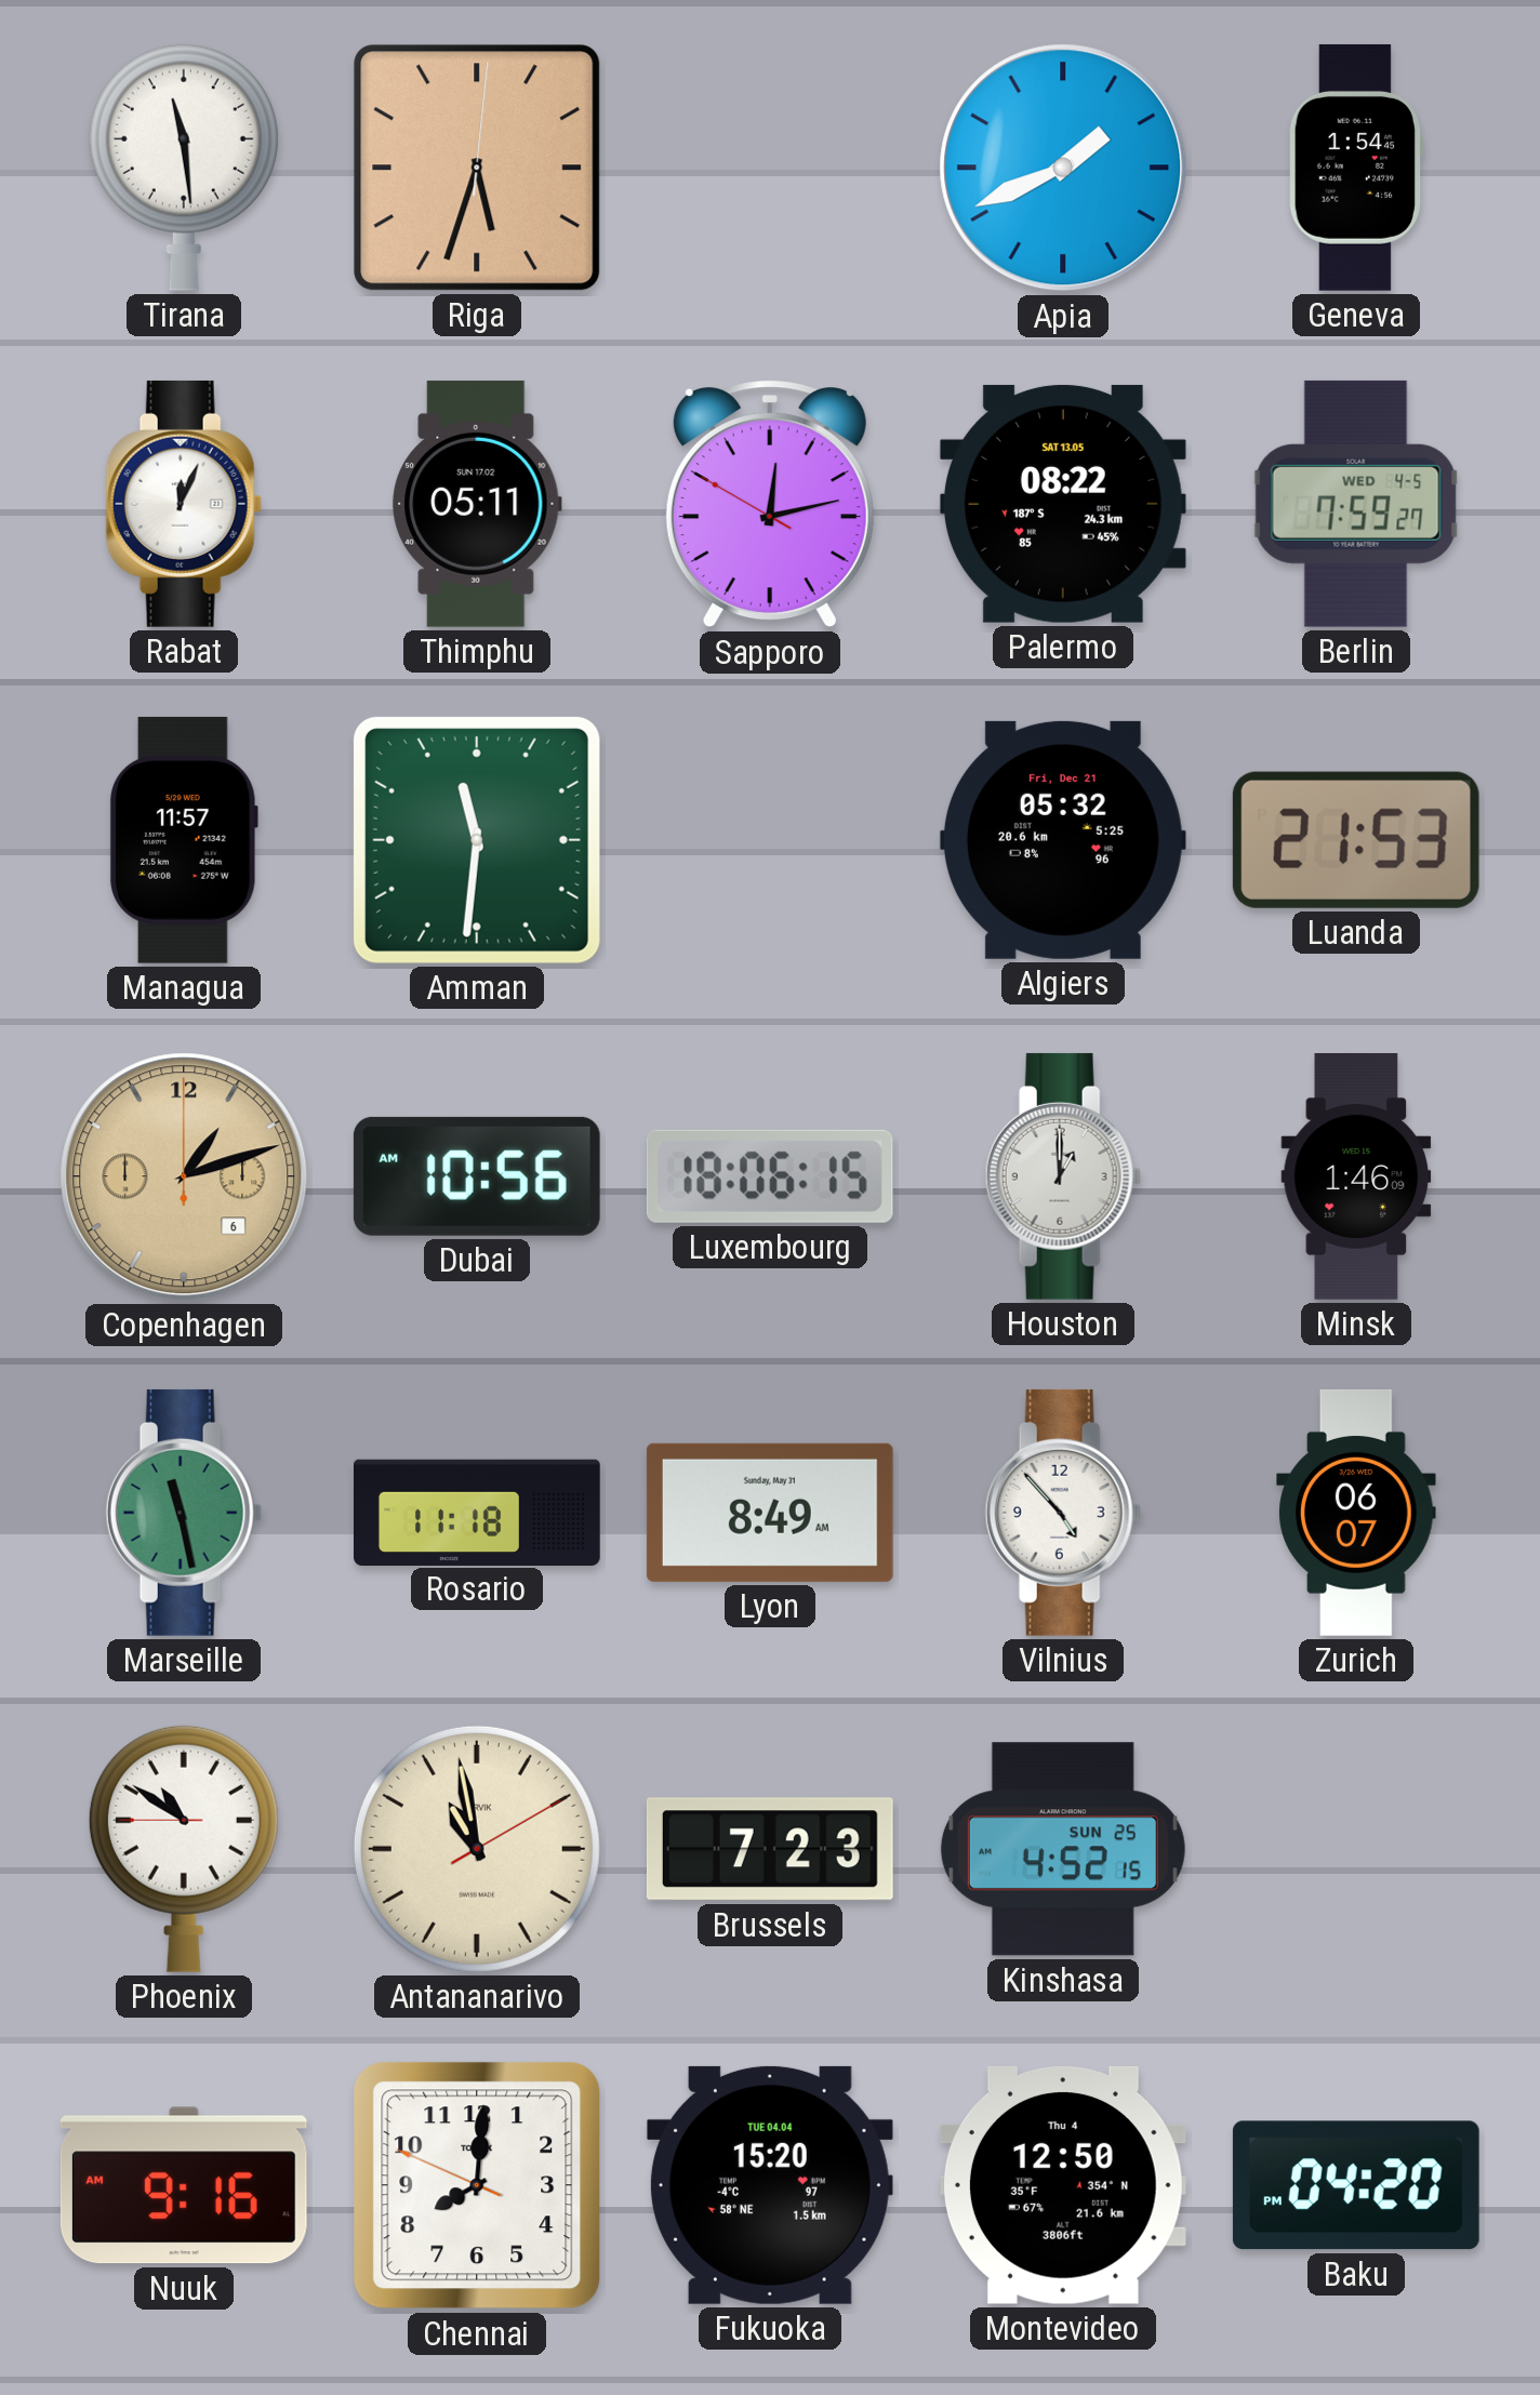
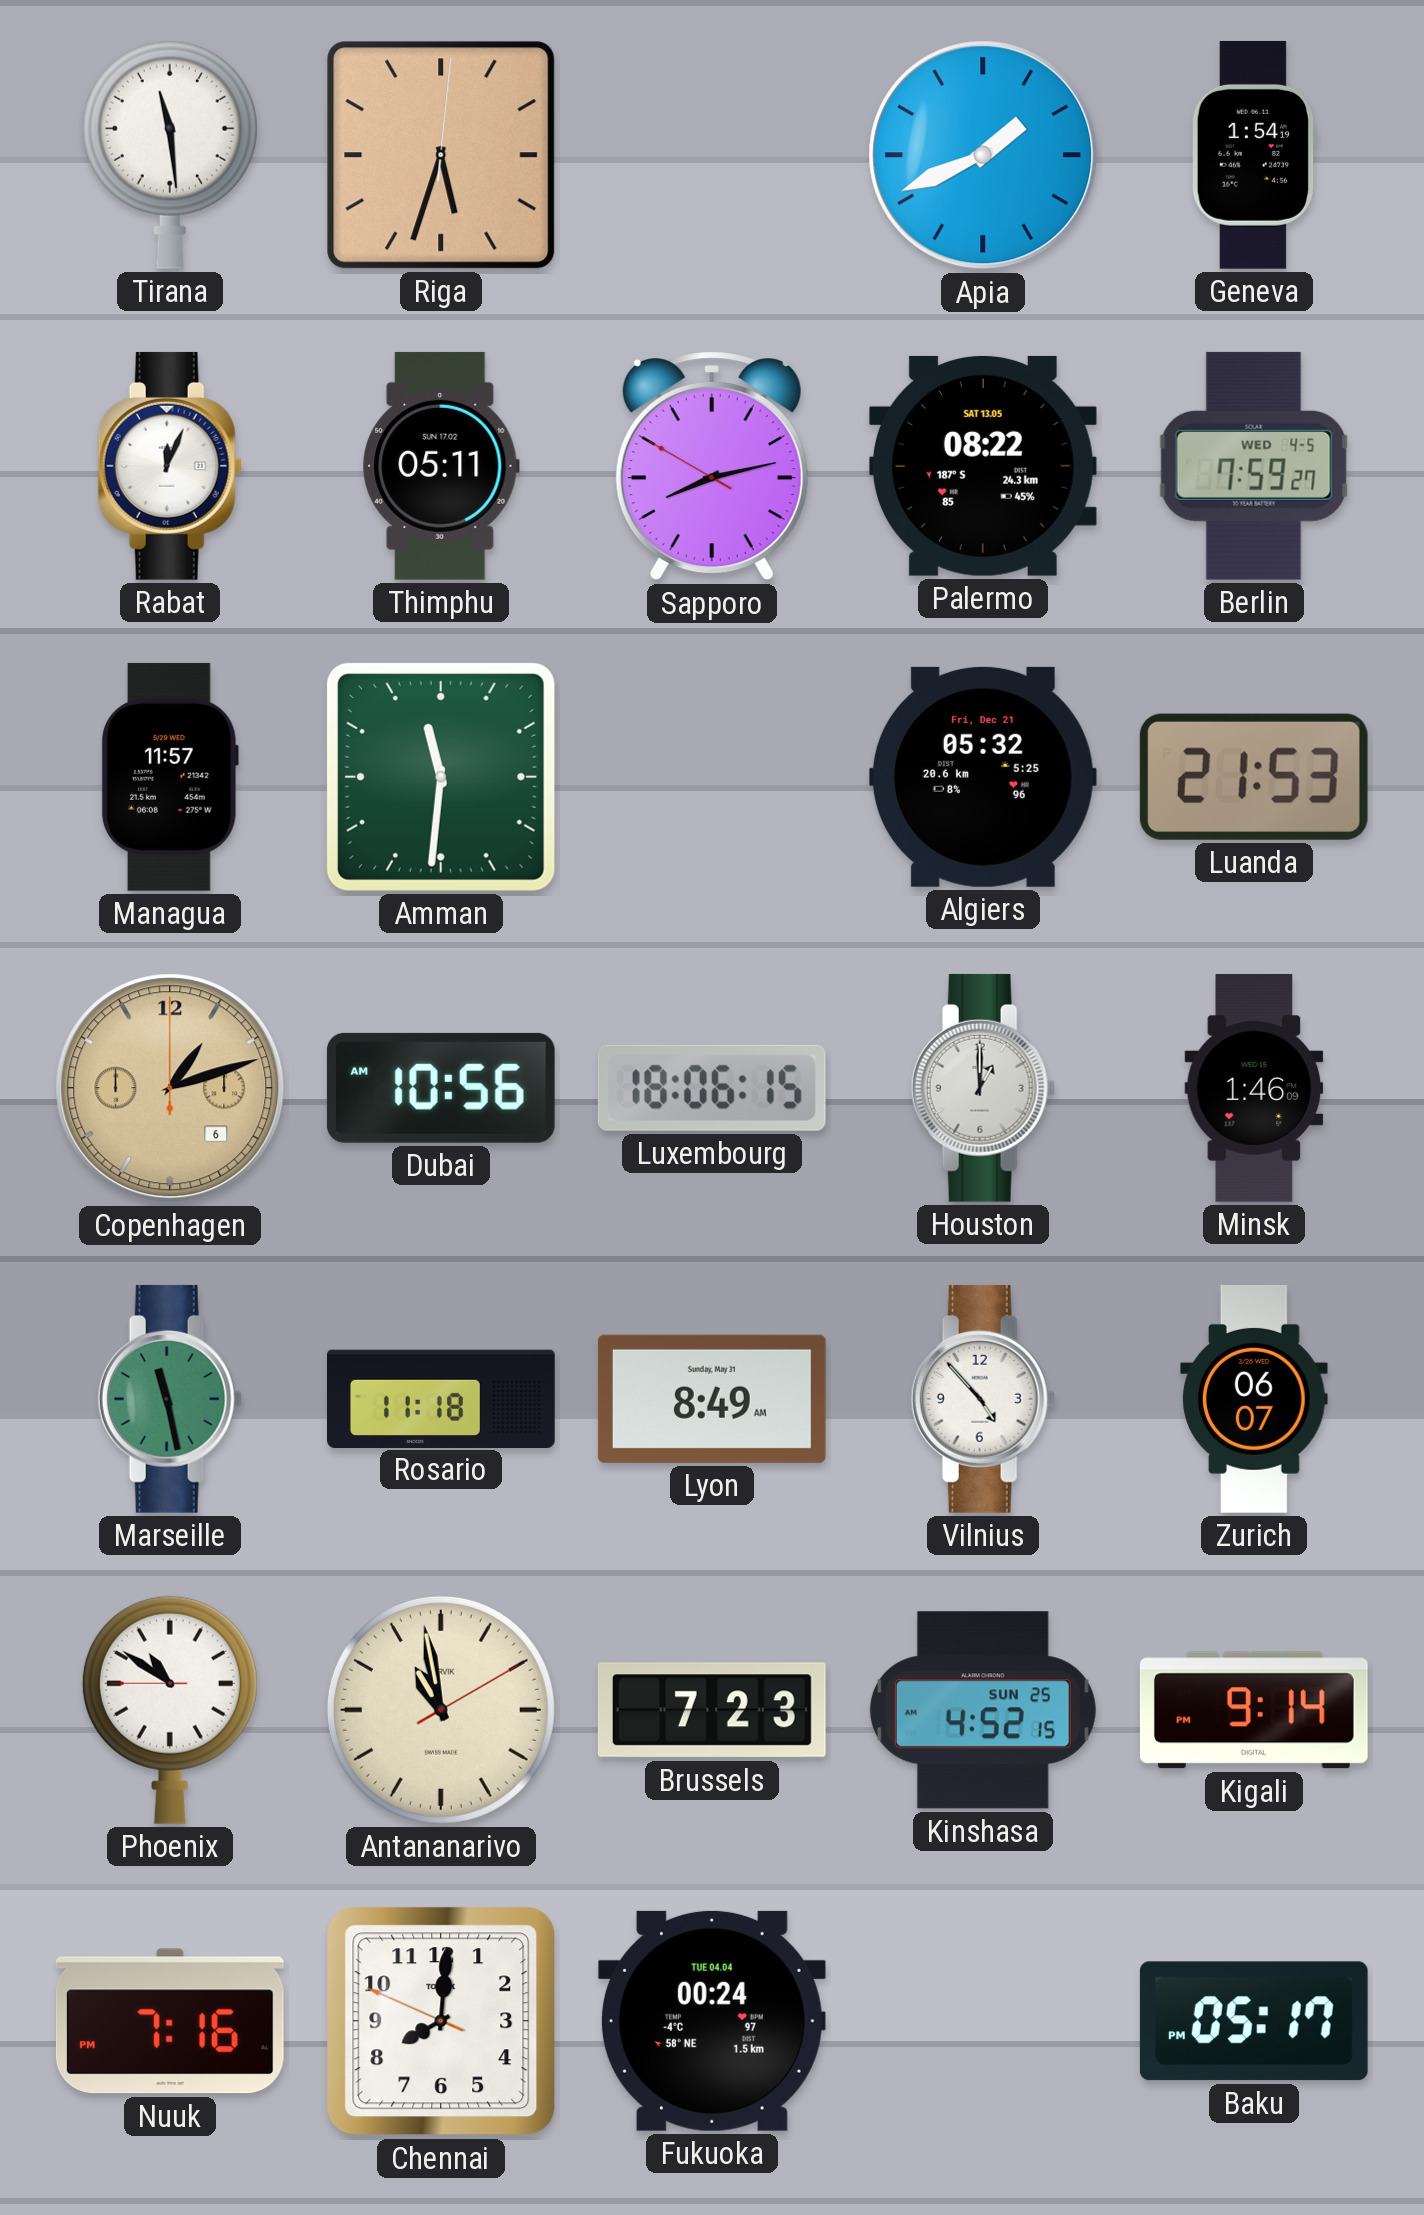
Geneva: 1:54:45 -> 1:54:19
Sapporo: 12:12 -> 8:12
Kigali: none -> 9:14
Nuuk: 9:16 -> 7:16
Fukuoka: 15:20 -> 00:24
Montevideo: 12:50 -> none
Baku: 04:20 -> 05:17
